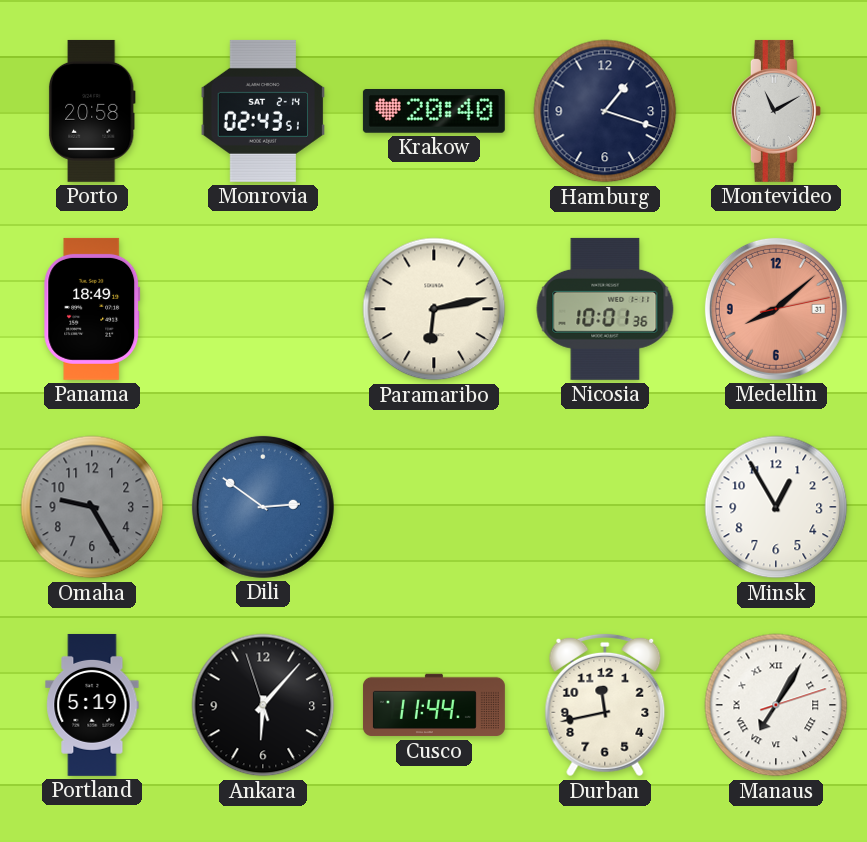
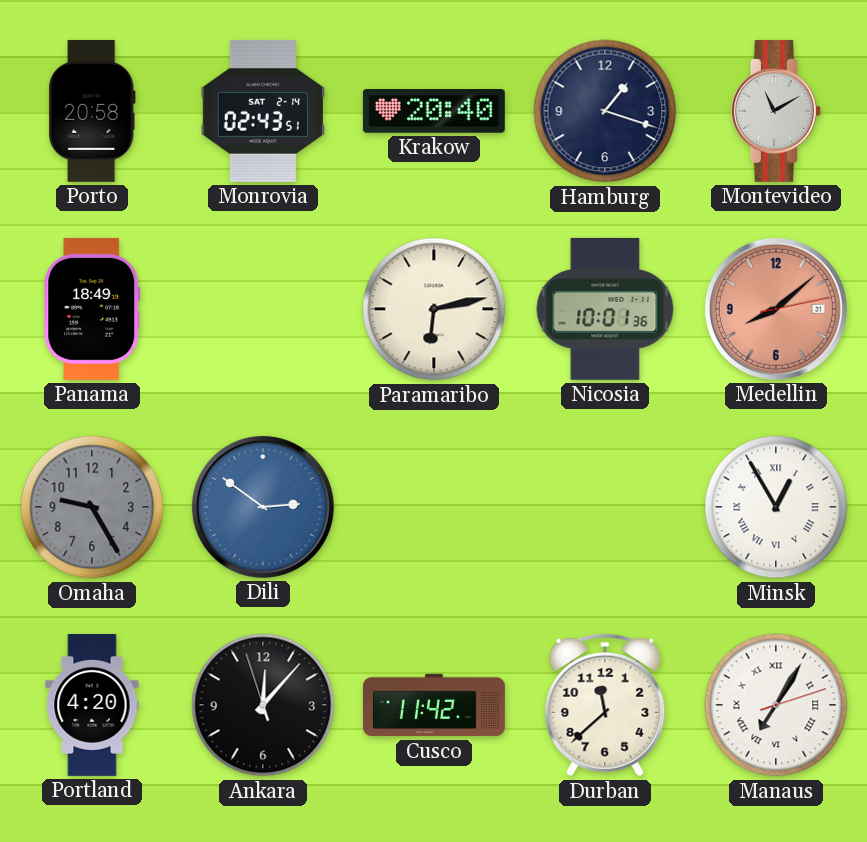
Minsk numerals: Arabic -> Roman
Portland: 5:19 -> 4:20
Ankara: 6:06 -> 12:06
Cusco: 11:44 -> 11:42
Durban: 11:43 -> 11:38
